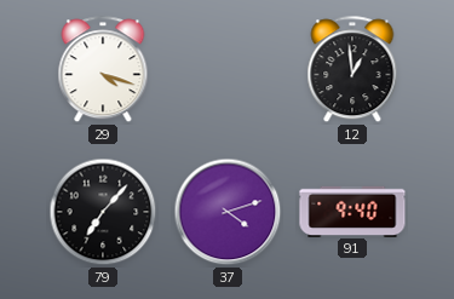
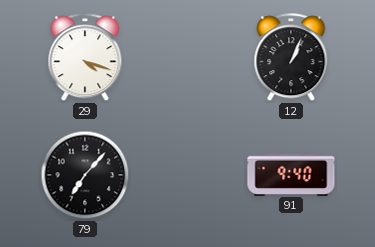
12: 12:59 -> 1:04
37: 4:12 -> none
